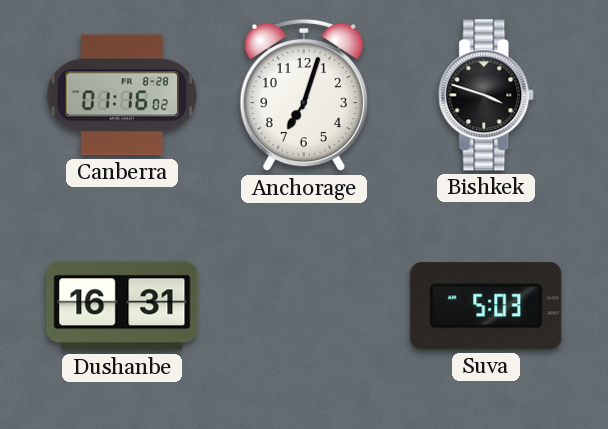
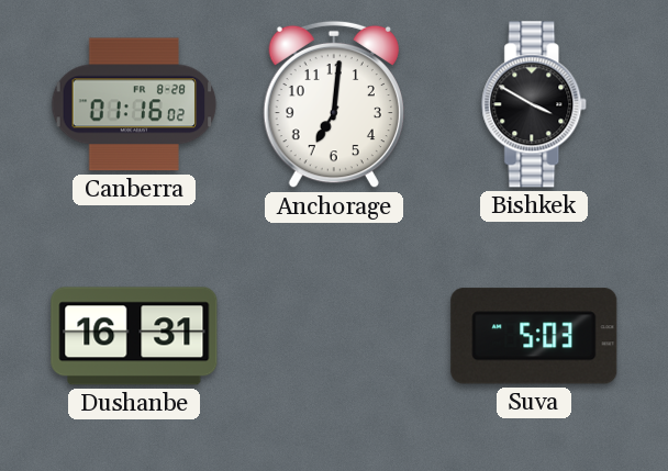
Anchorage: 7:03 -> 7:01
Bishkek: 3:48 -> 3:50
